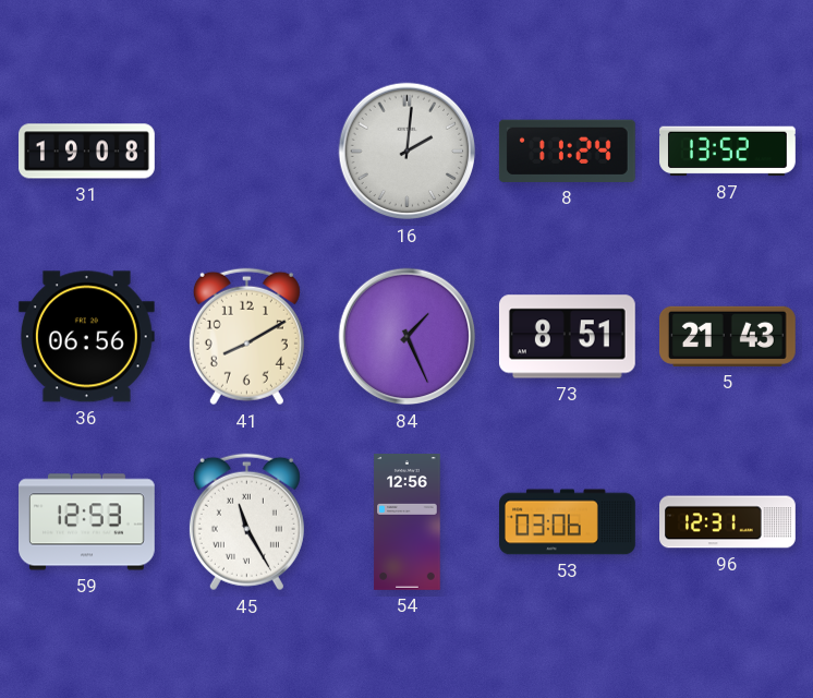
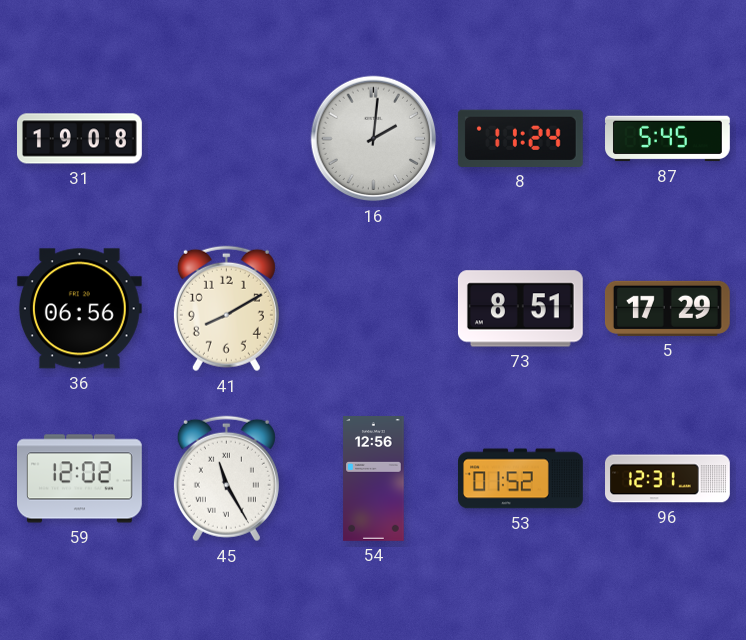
87: 13:52 -> 5:45
84: 1:26 -> none
5: 21:43 -> 17:29
59: 12:53 -> 12:02
53: 03:06 -> 01:52
